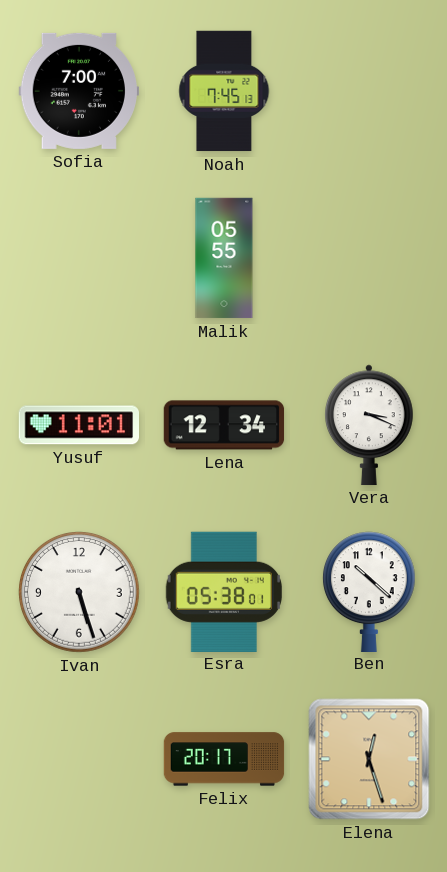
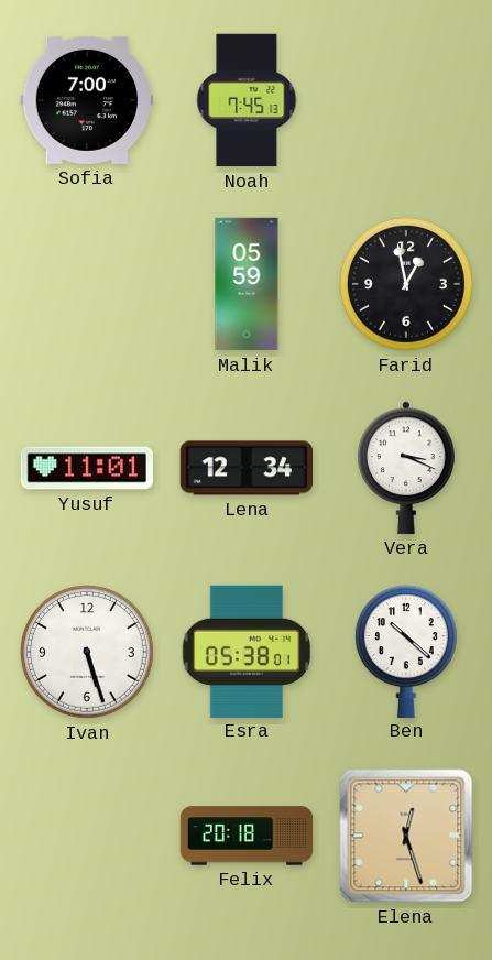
Malik: 05:55 -> 05:59
Farid: none -> 12:58
Felix: 20:17 -> 20:18
